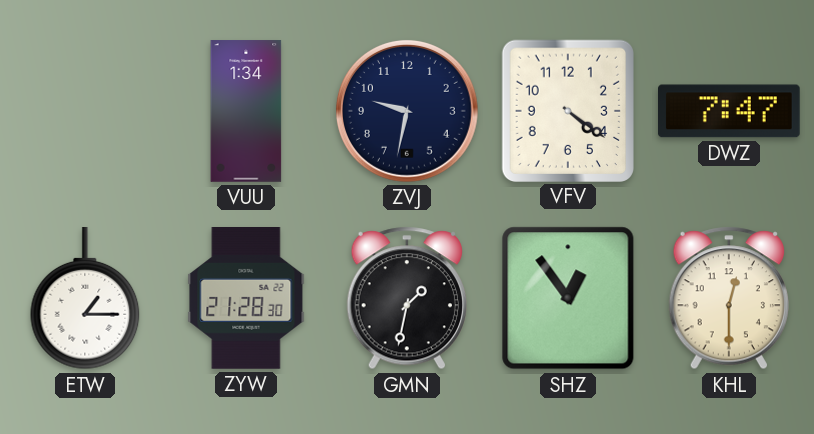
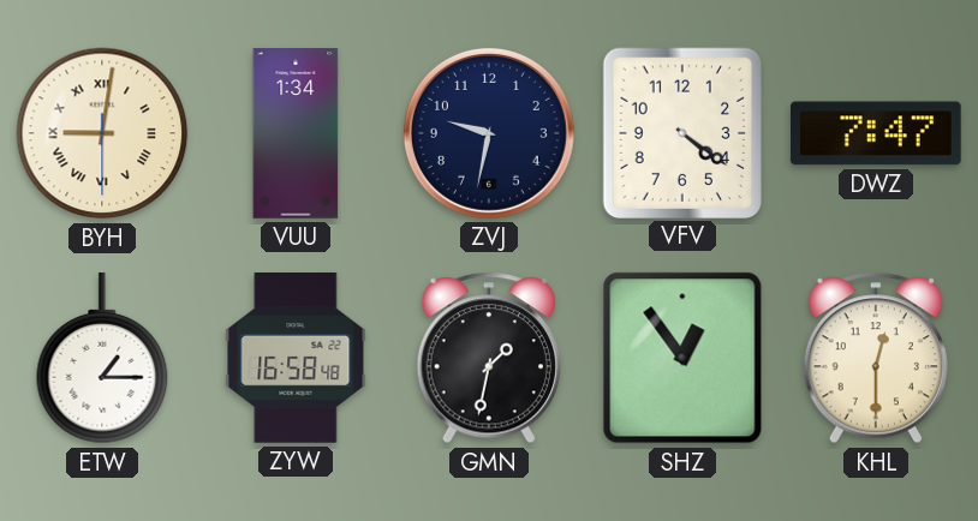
BYH: none -> 9:01
ZYW: 21:28 -> 16:58
